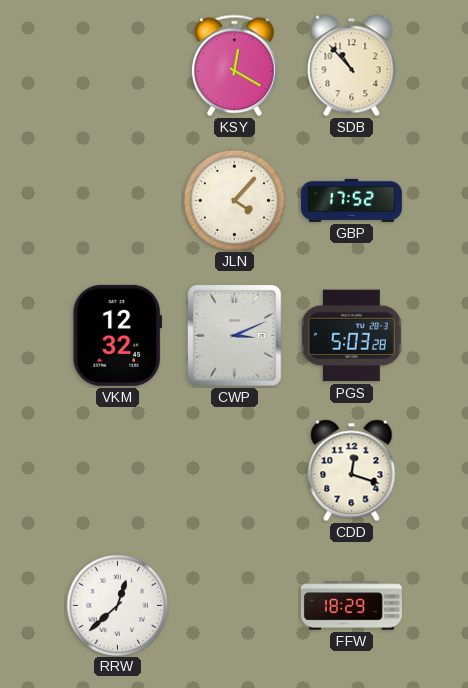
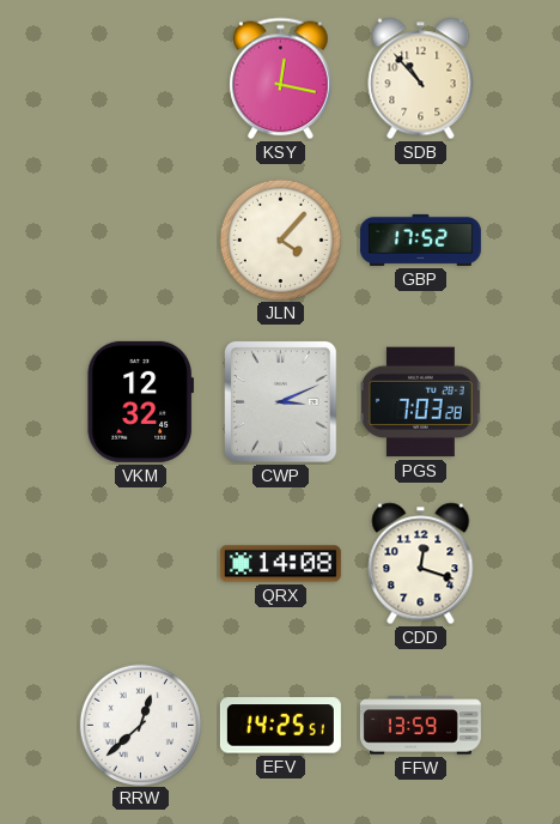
KSY: 12:20 -> 12:17
PGS: 5:03 -> 7:03
QRX: none -> 14:08
EFV: none -> 14:25
FFW: 18:29 -> 13:59
